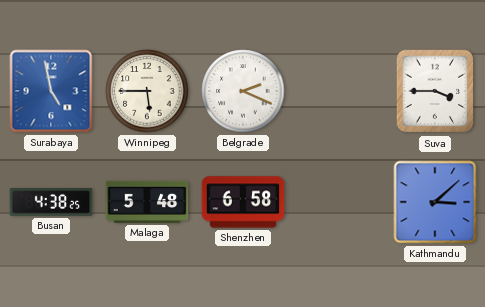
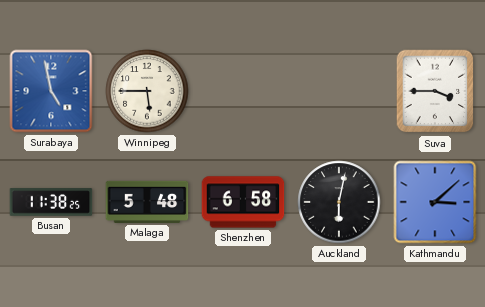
Belgrade: 2:19 -> none
Busan: 4:38 -> 11:38
Auckland: none -> 6:02
